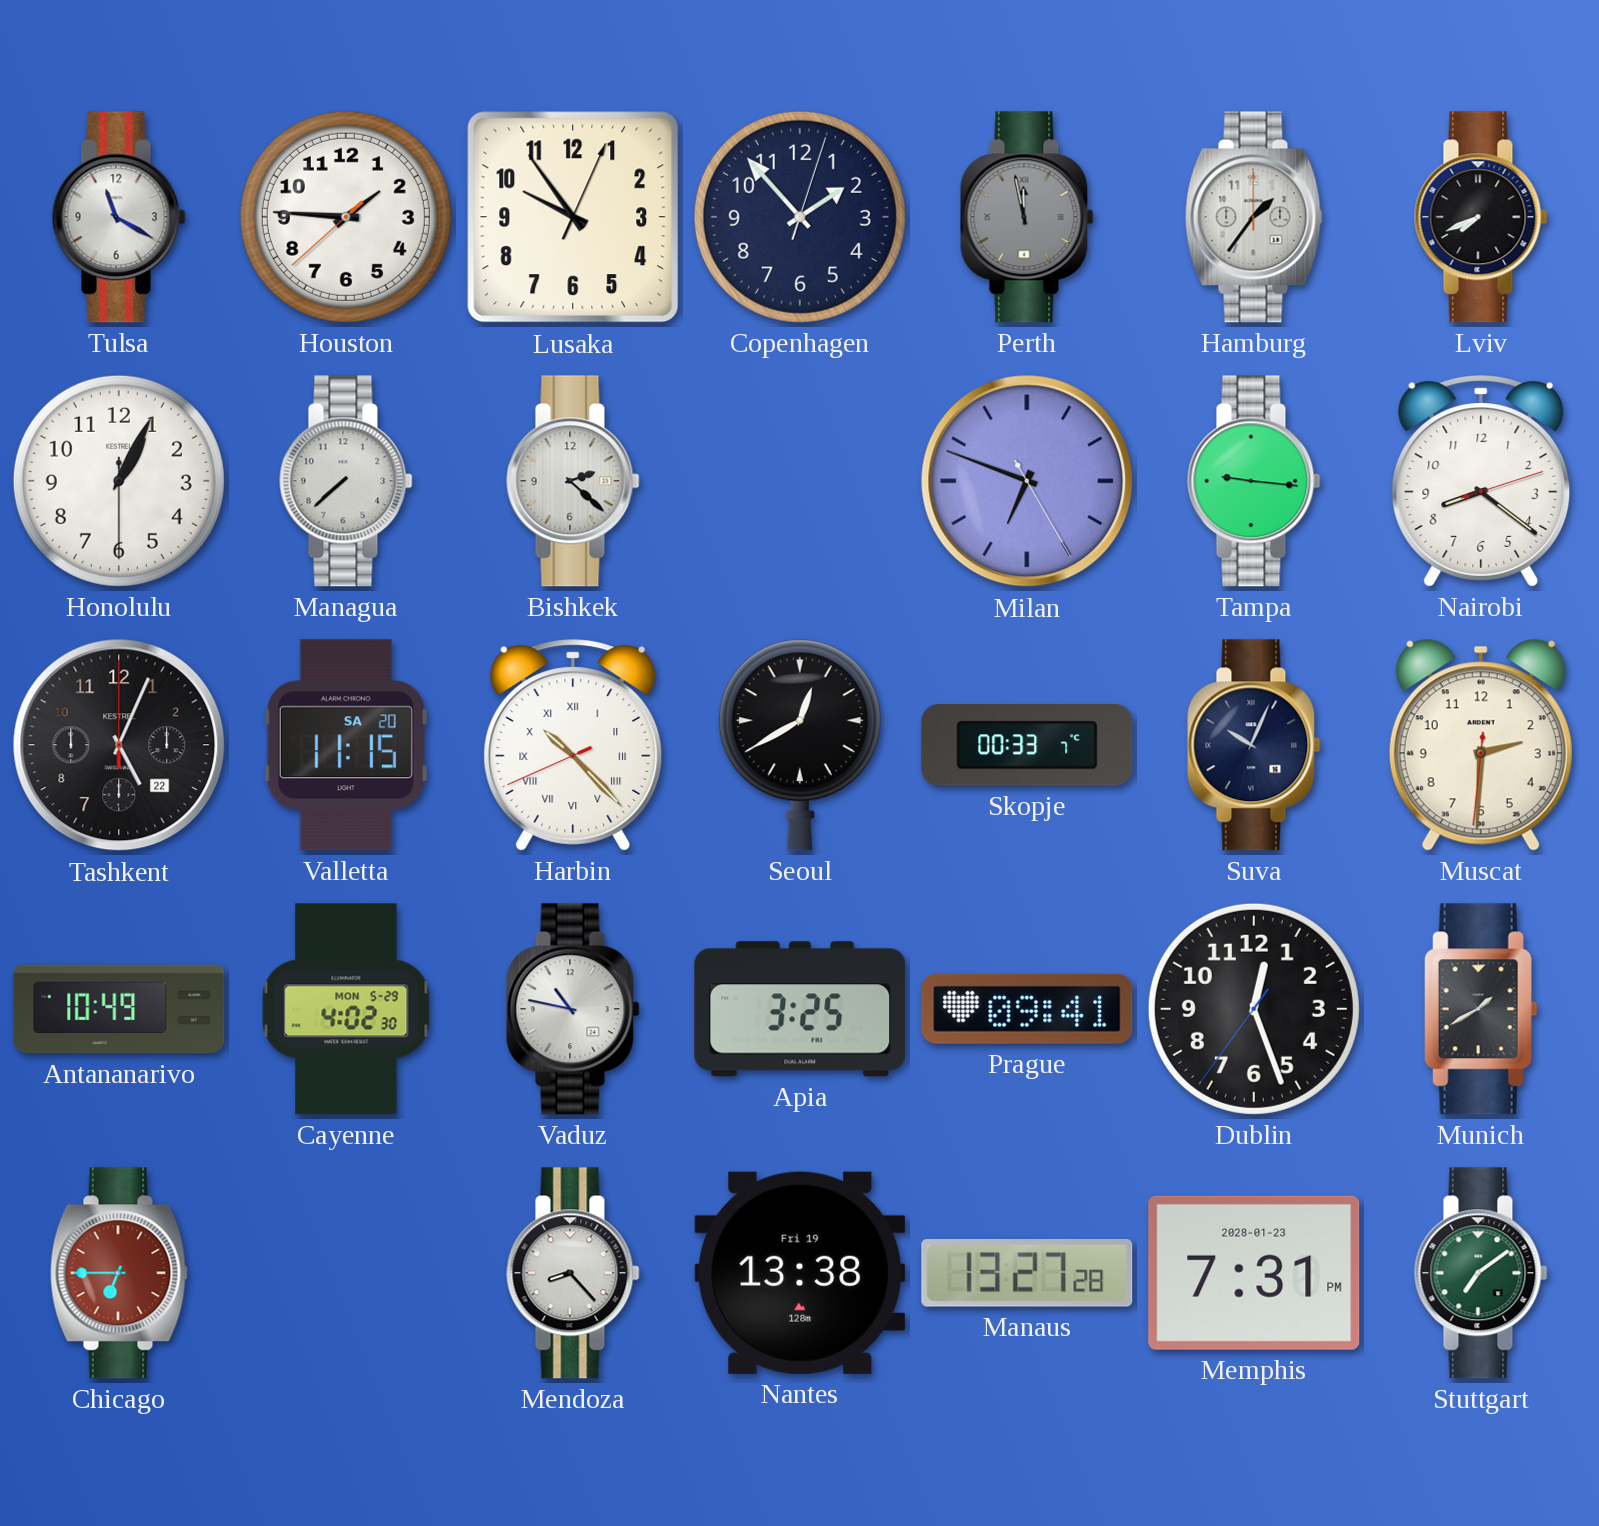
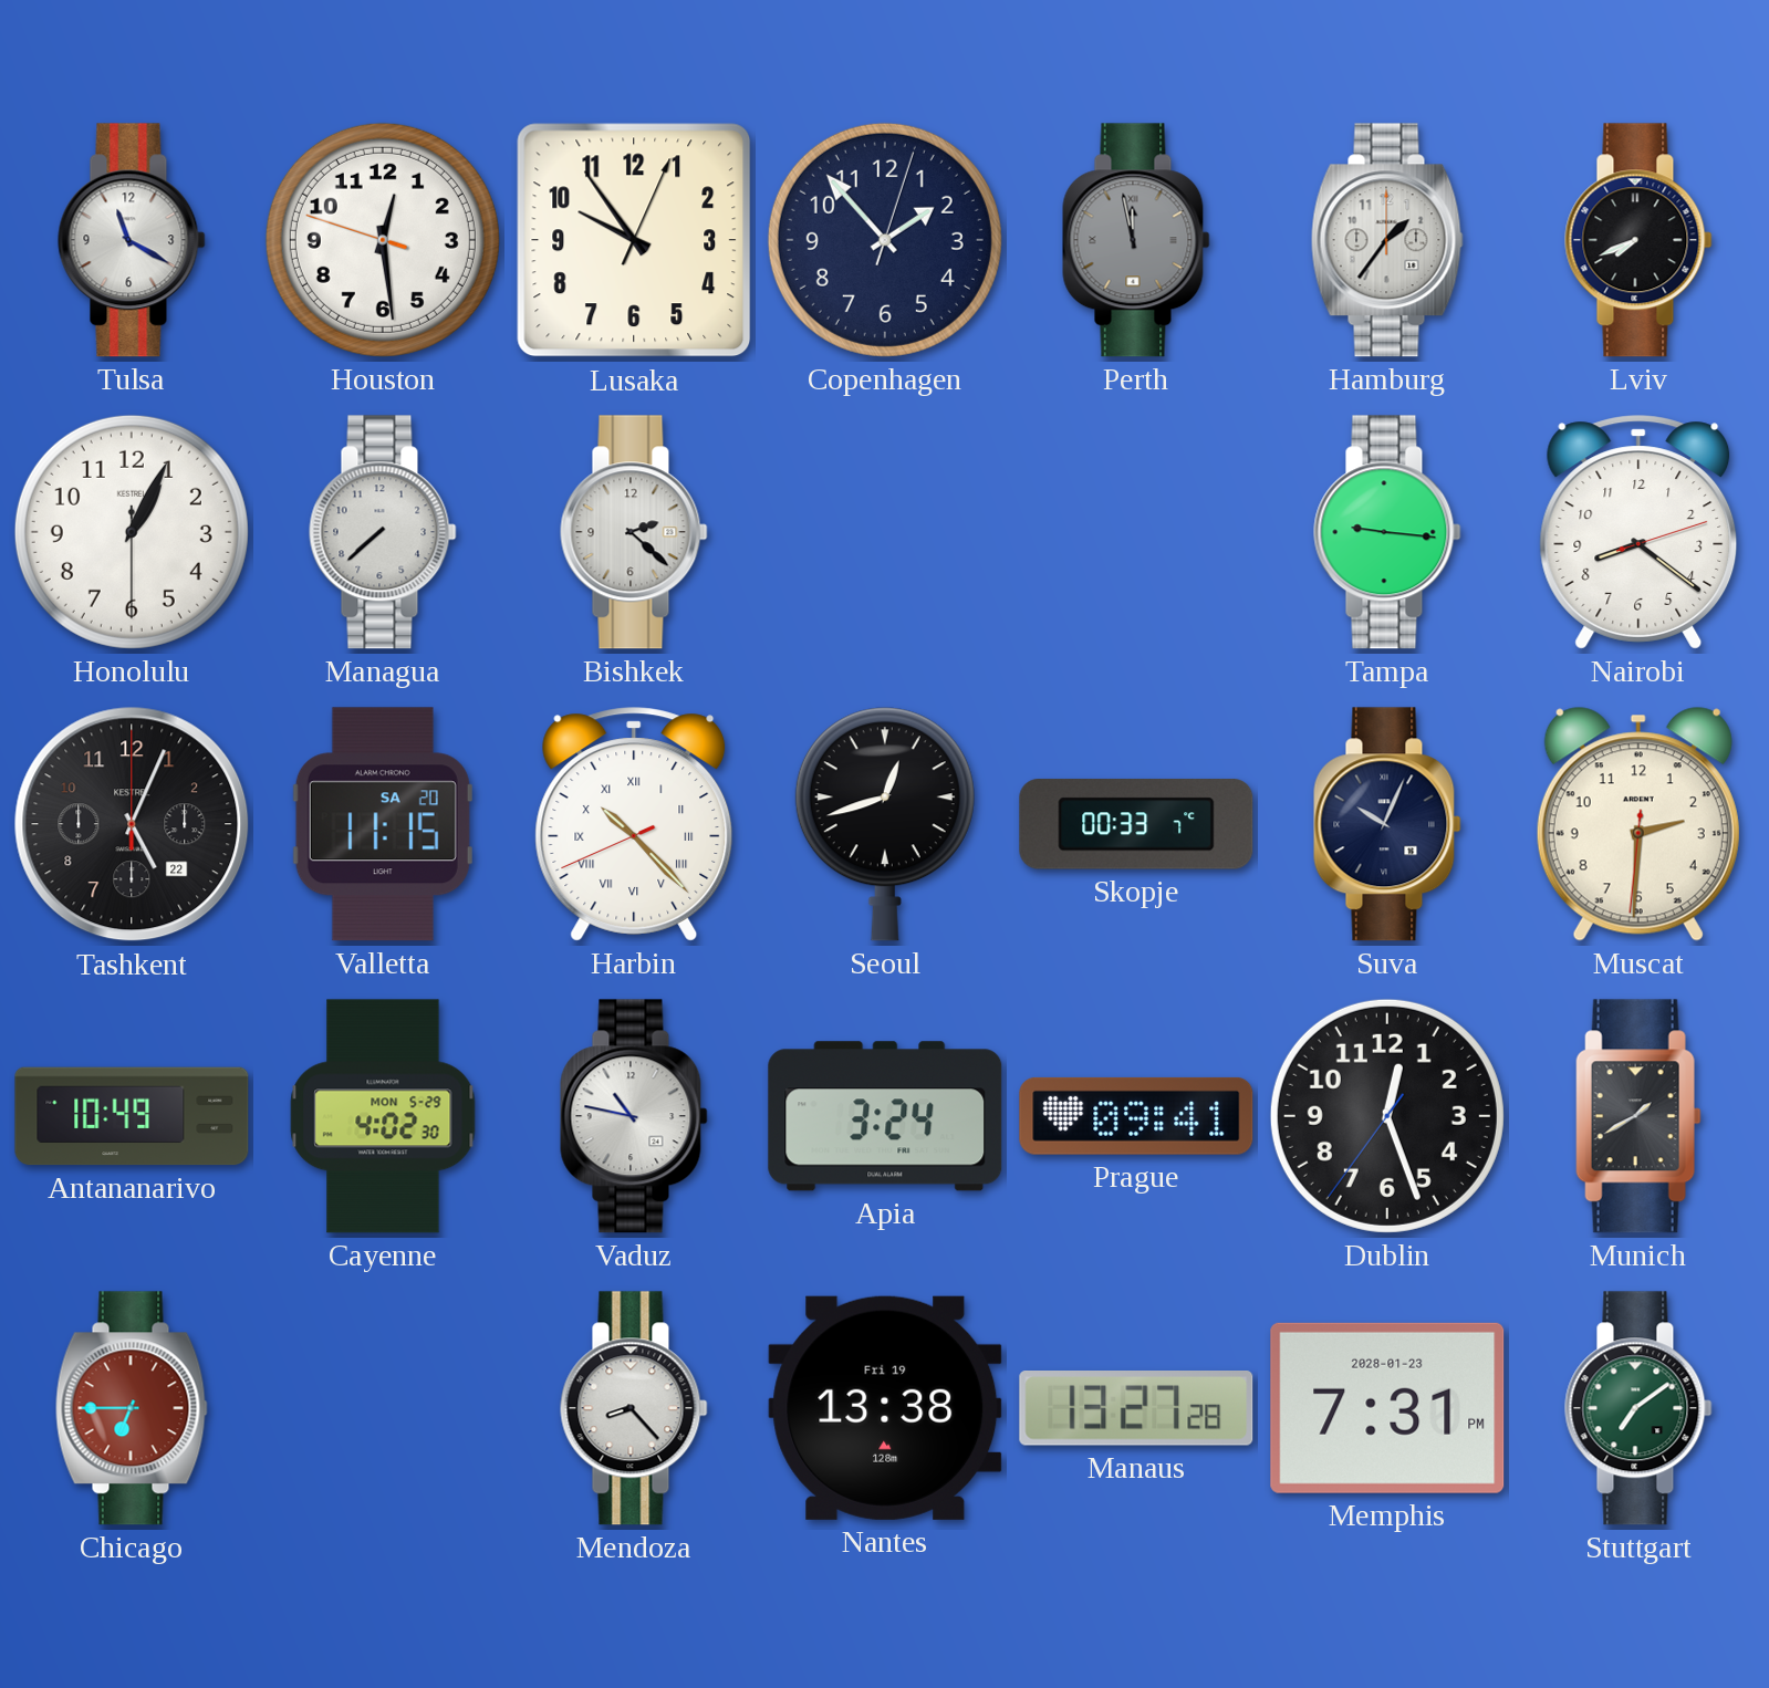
Houston: 1:45 -> 12:28
Milan: 6:48 -> none
Seoul: 12:40 -> 12:42
Apia: 3:25 -> 3:24
